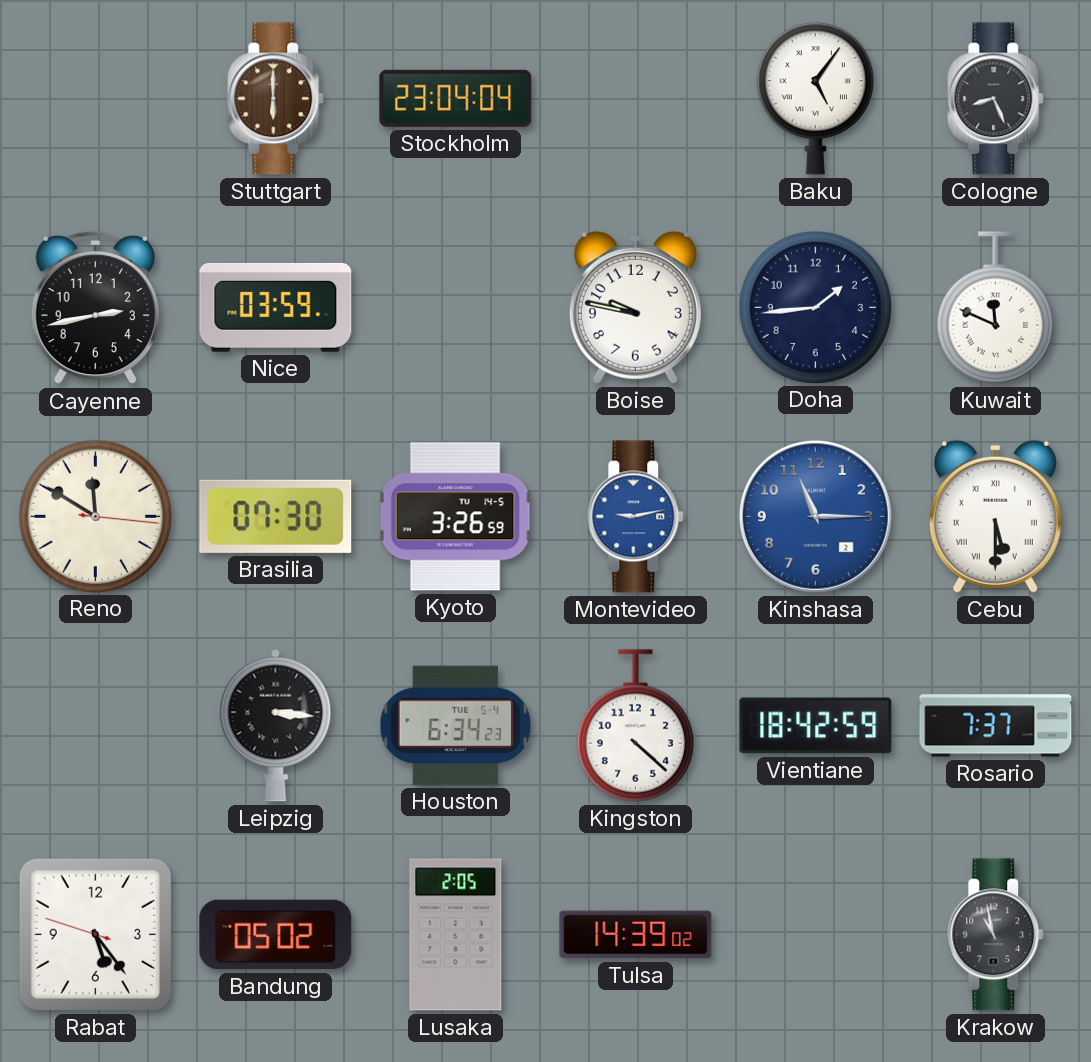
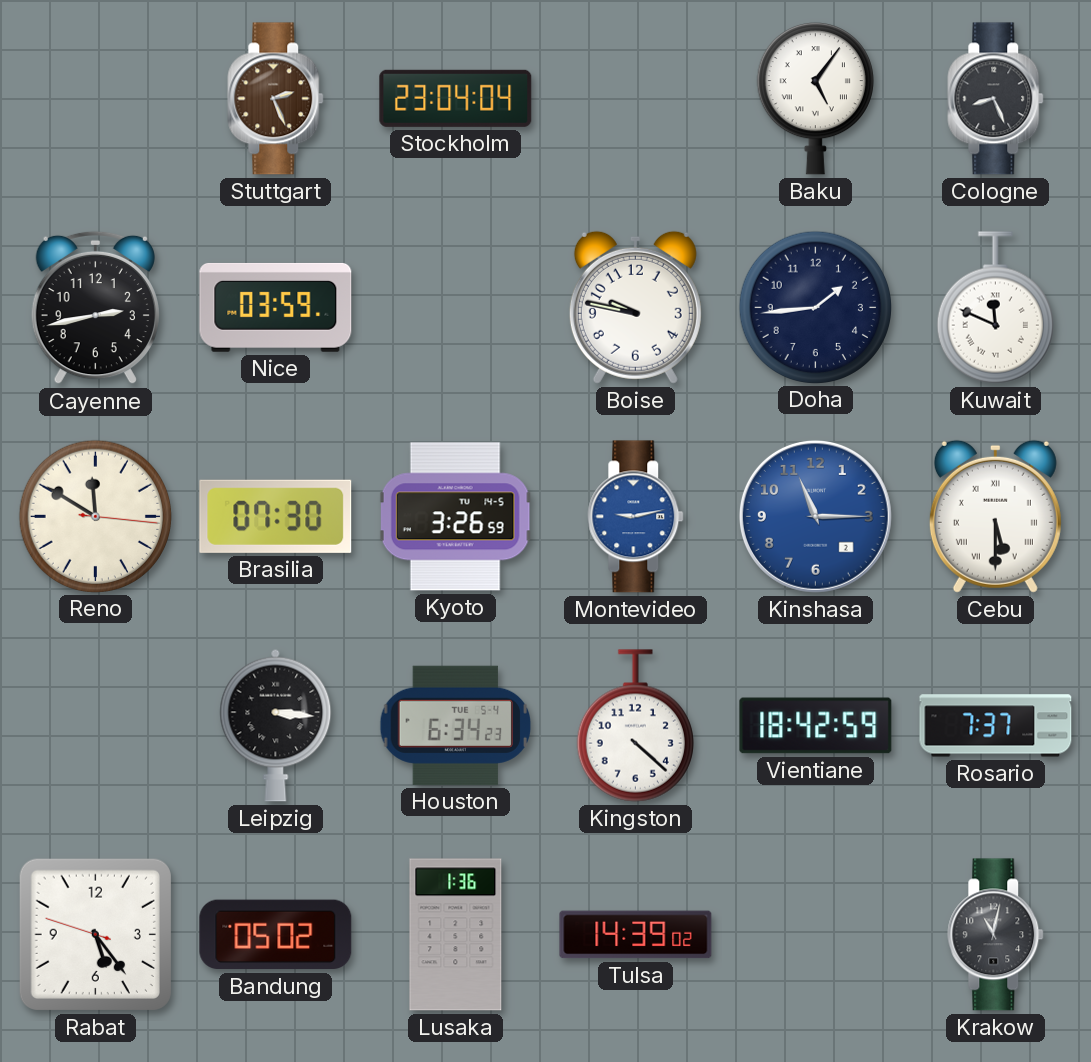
Stuttgart: 6:00 -> 2:26
Lusaka: 2:05 -> 1:36
Krakow: 10:58 -> 11:02
